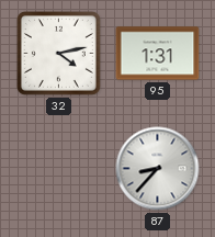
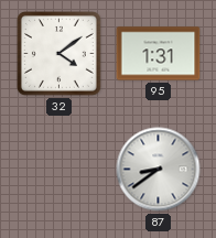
32: 4:13 -> 4:09
87: 8:37 -> 8:39
